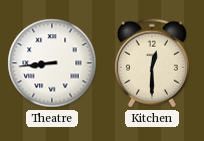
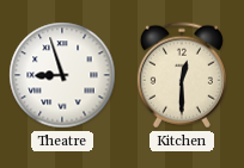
Theatre: 8:44 -> 8:57
